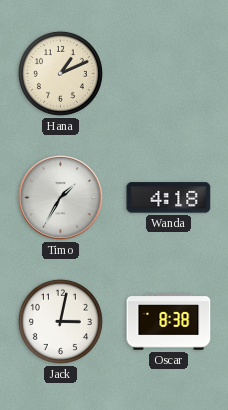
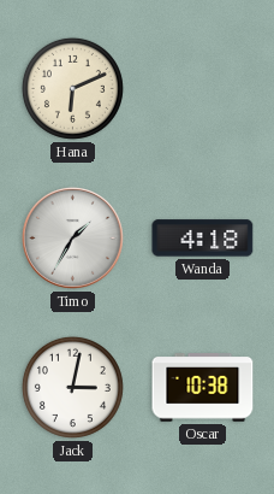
Hana: 1:11 -> 6:11
Oscar: 8:38 -> 10:38
